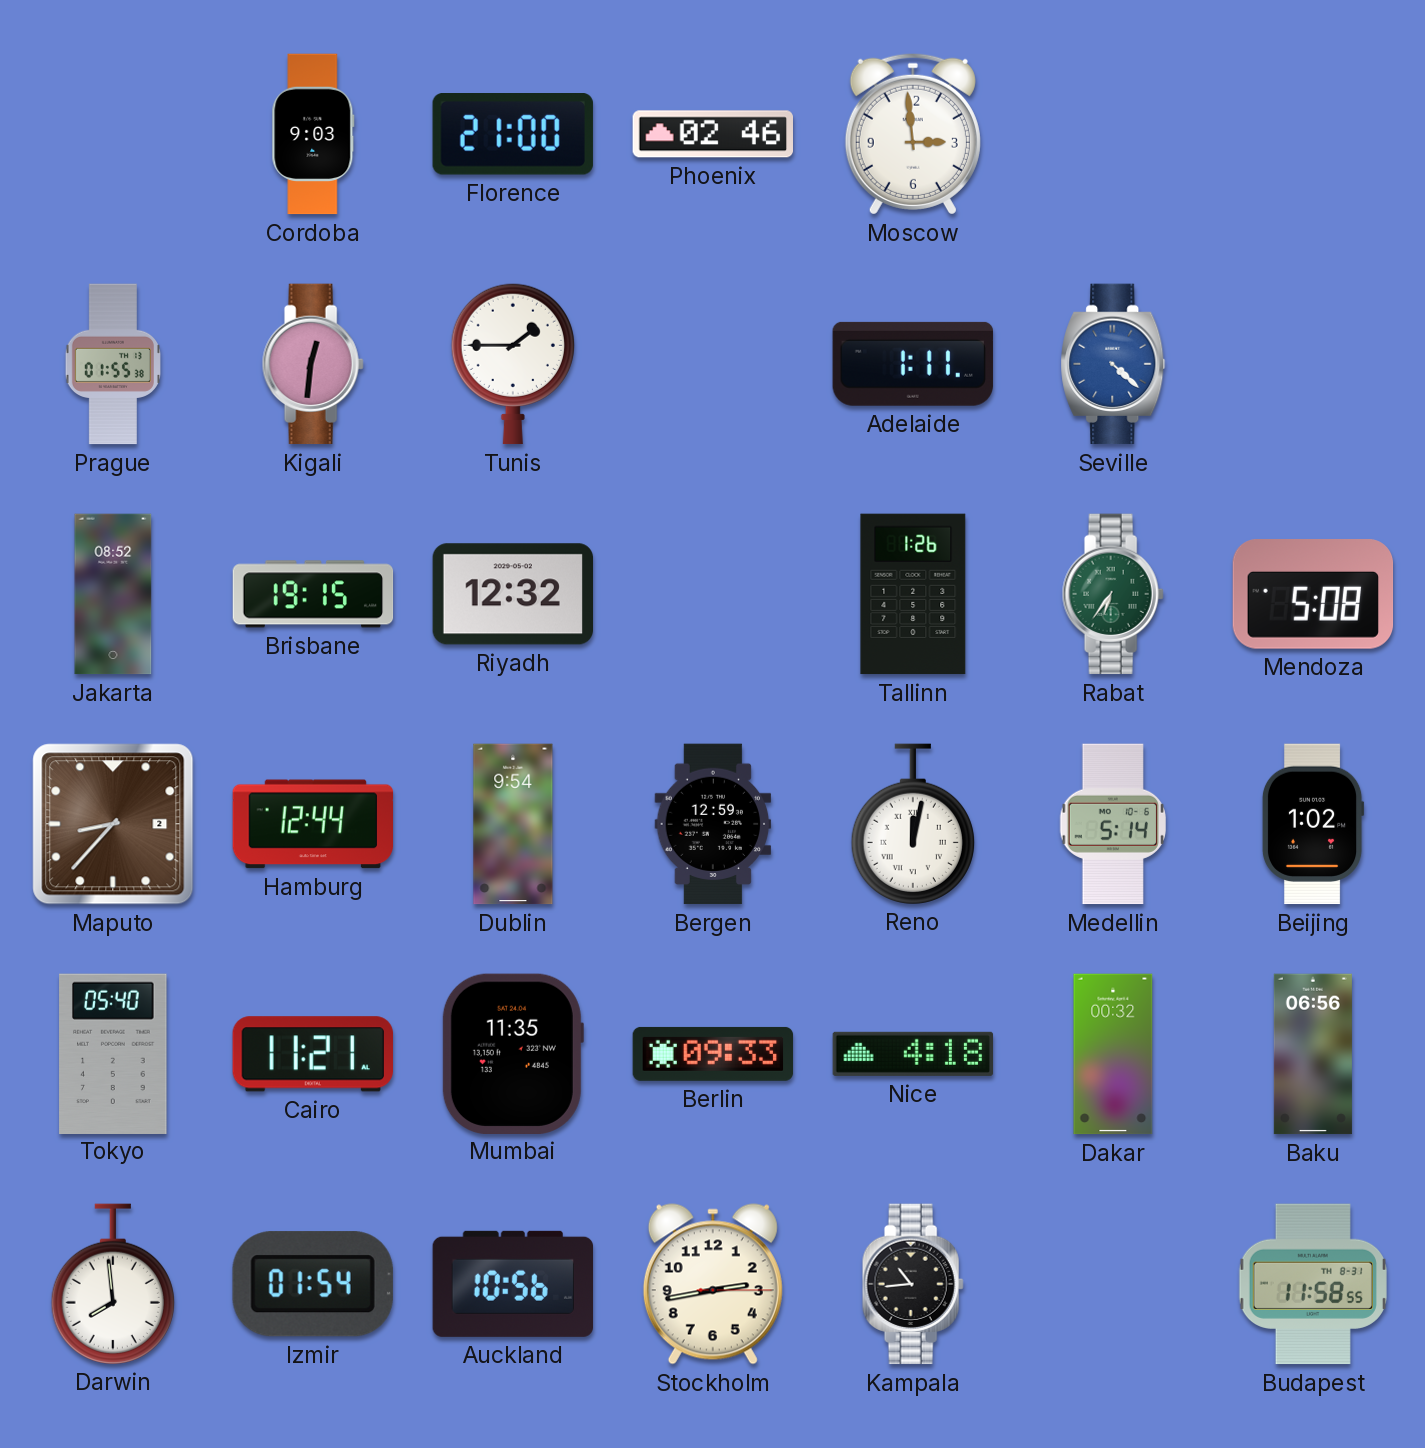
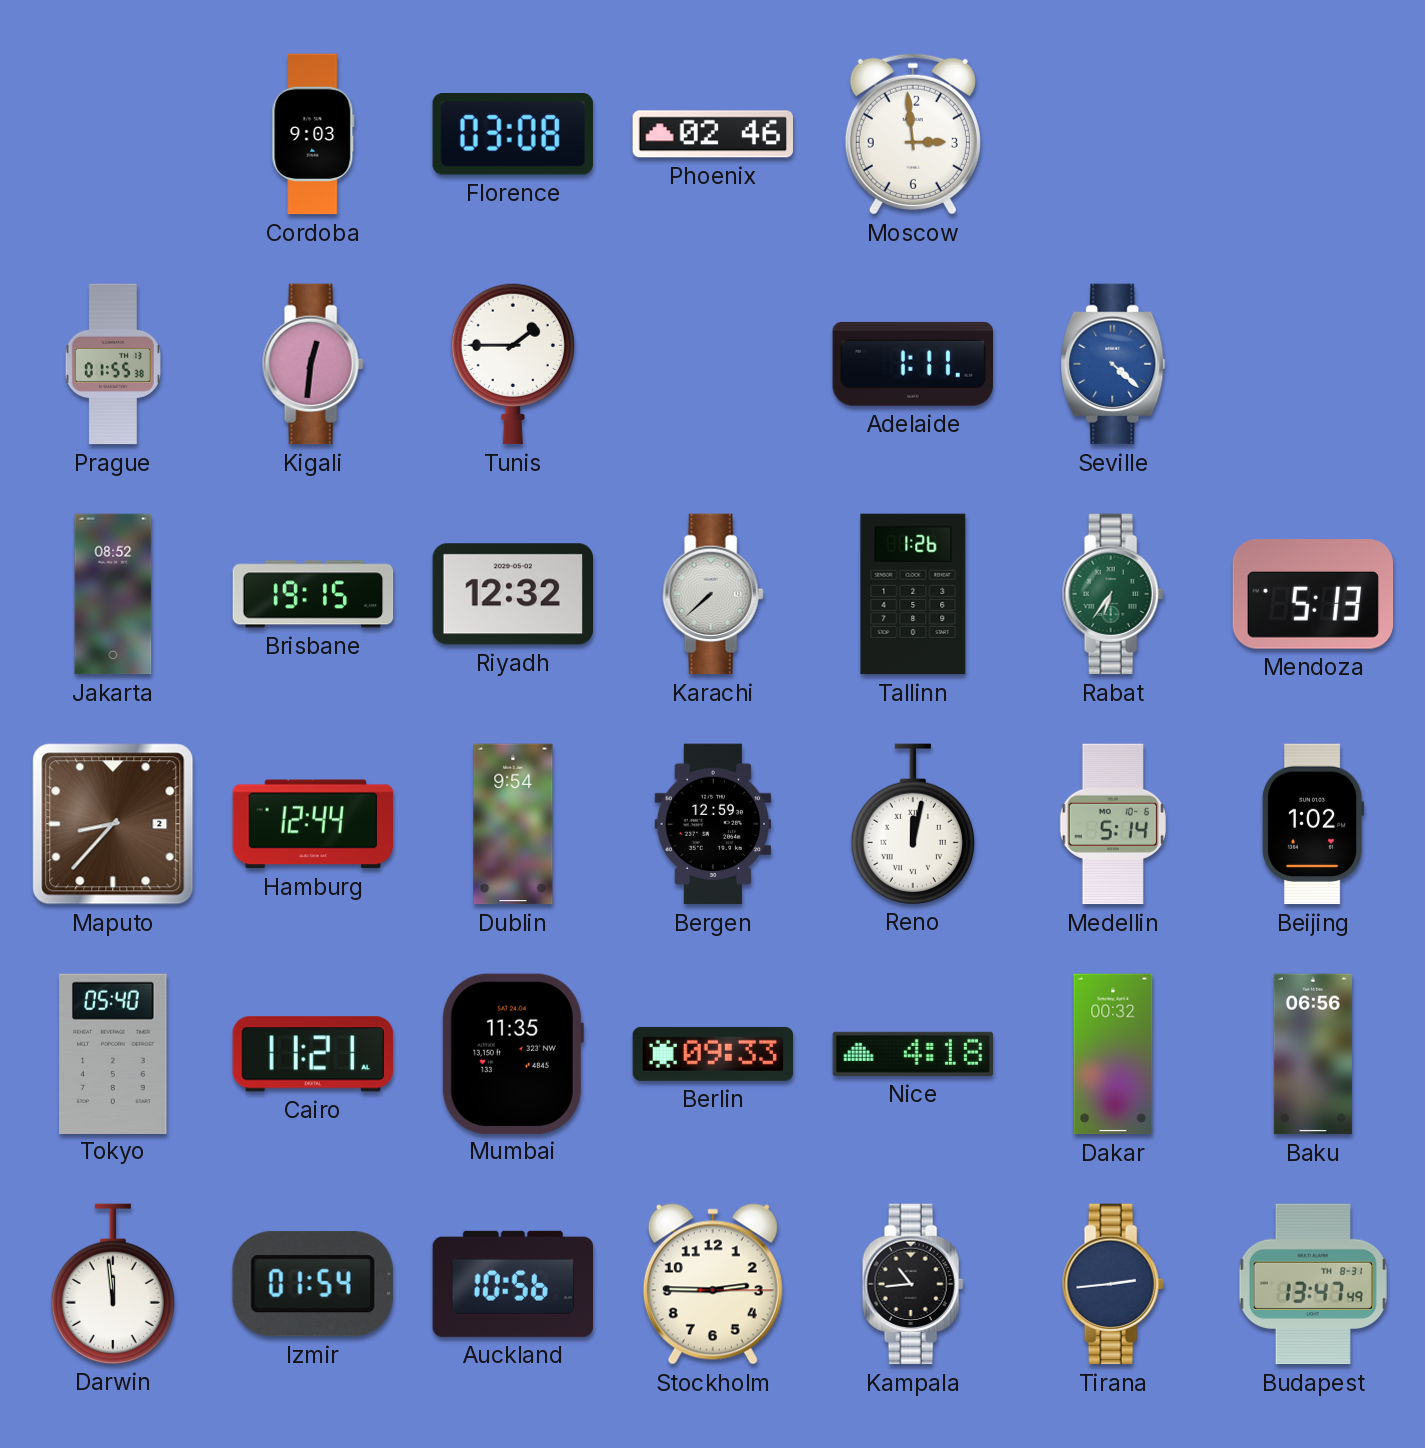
Florence: 21:00 -> 03:08
Karachi: none -> 7:38
Mendoza: 5:08 -> 5:13
Darwin: 7:59 -> 11:59
Stockholm: 2:43 -> 2:45
Tirana: none -> 2:44
Budapest: 11:58 -> 13:47
